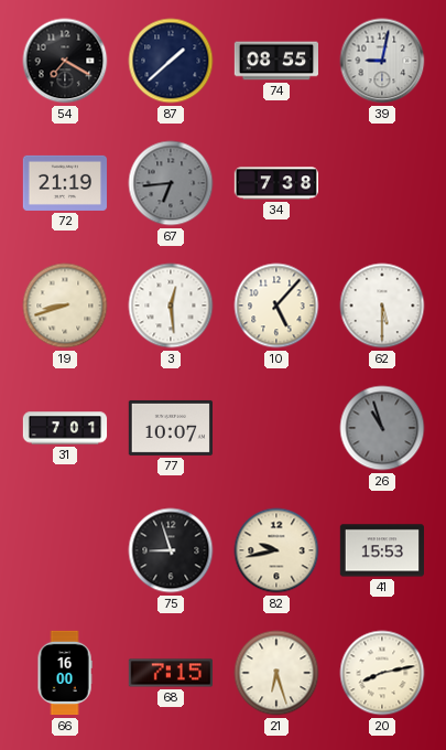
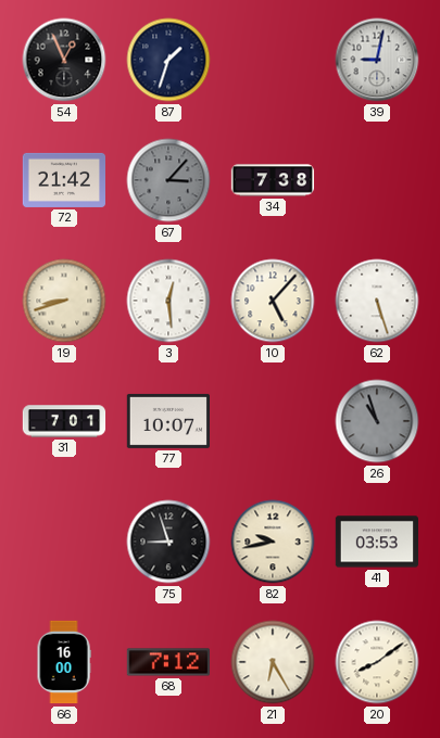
54: 7:20 -> 12:56
87: 1:38 -> 1:33
74: 08:55 -> none
72: 21:19 -> 21:42
67: 6:44 -> 3:07
62: 5:30 -> 5:27
41: 15:53 -> 03:53
68: 7:15 -> 7:12
21: 6:27 -> 6:25
20: 8:13 -> 8:09
